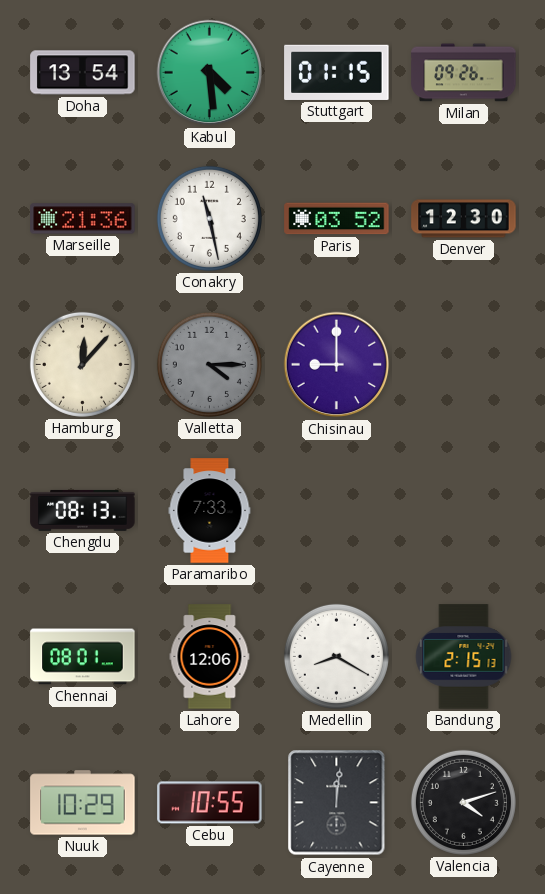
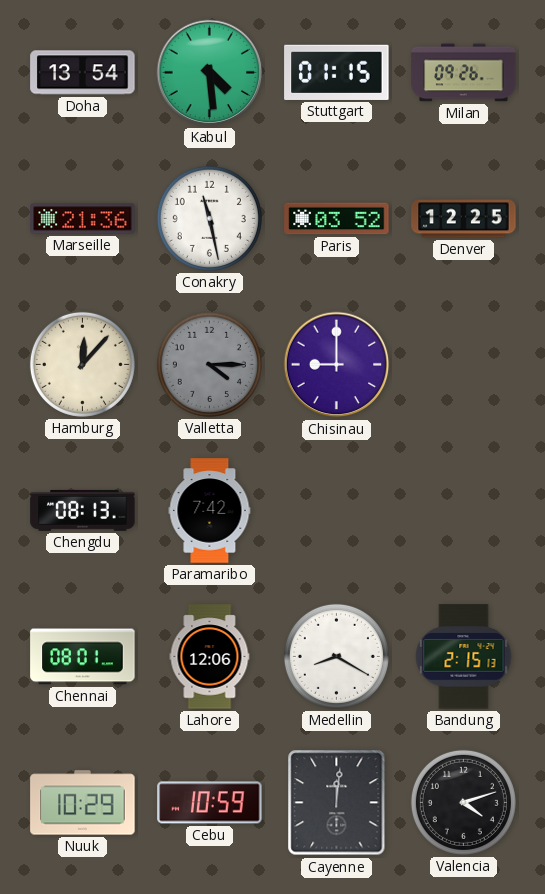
Denver: 12:30 -> 12:25
Paramaribo: 7:33 -> 7:42
Cebu: 10:55 -> 10:59
